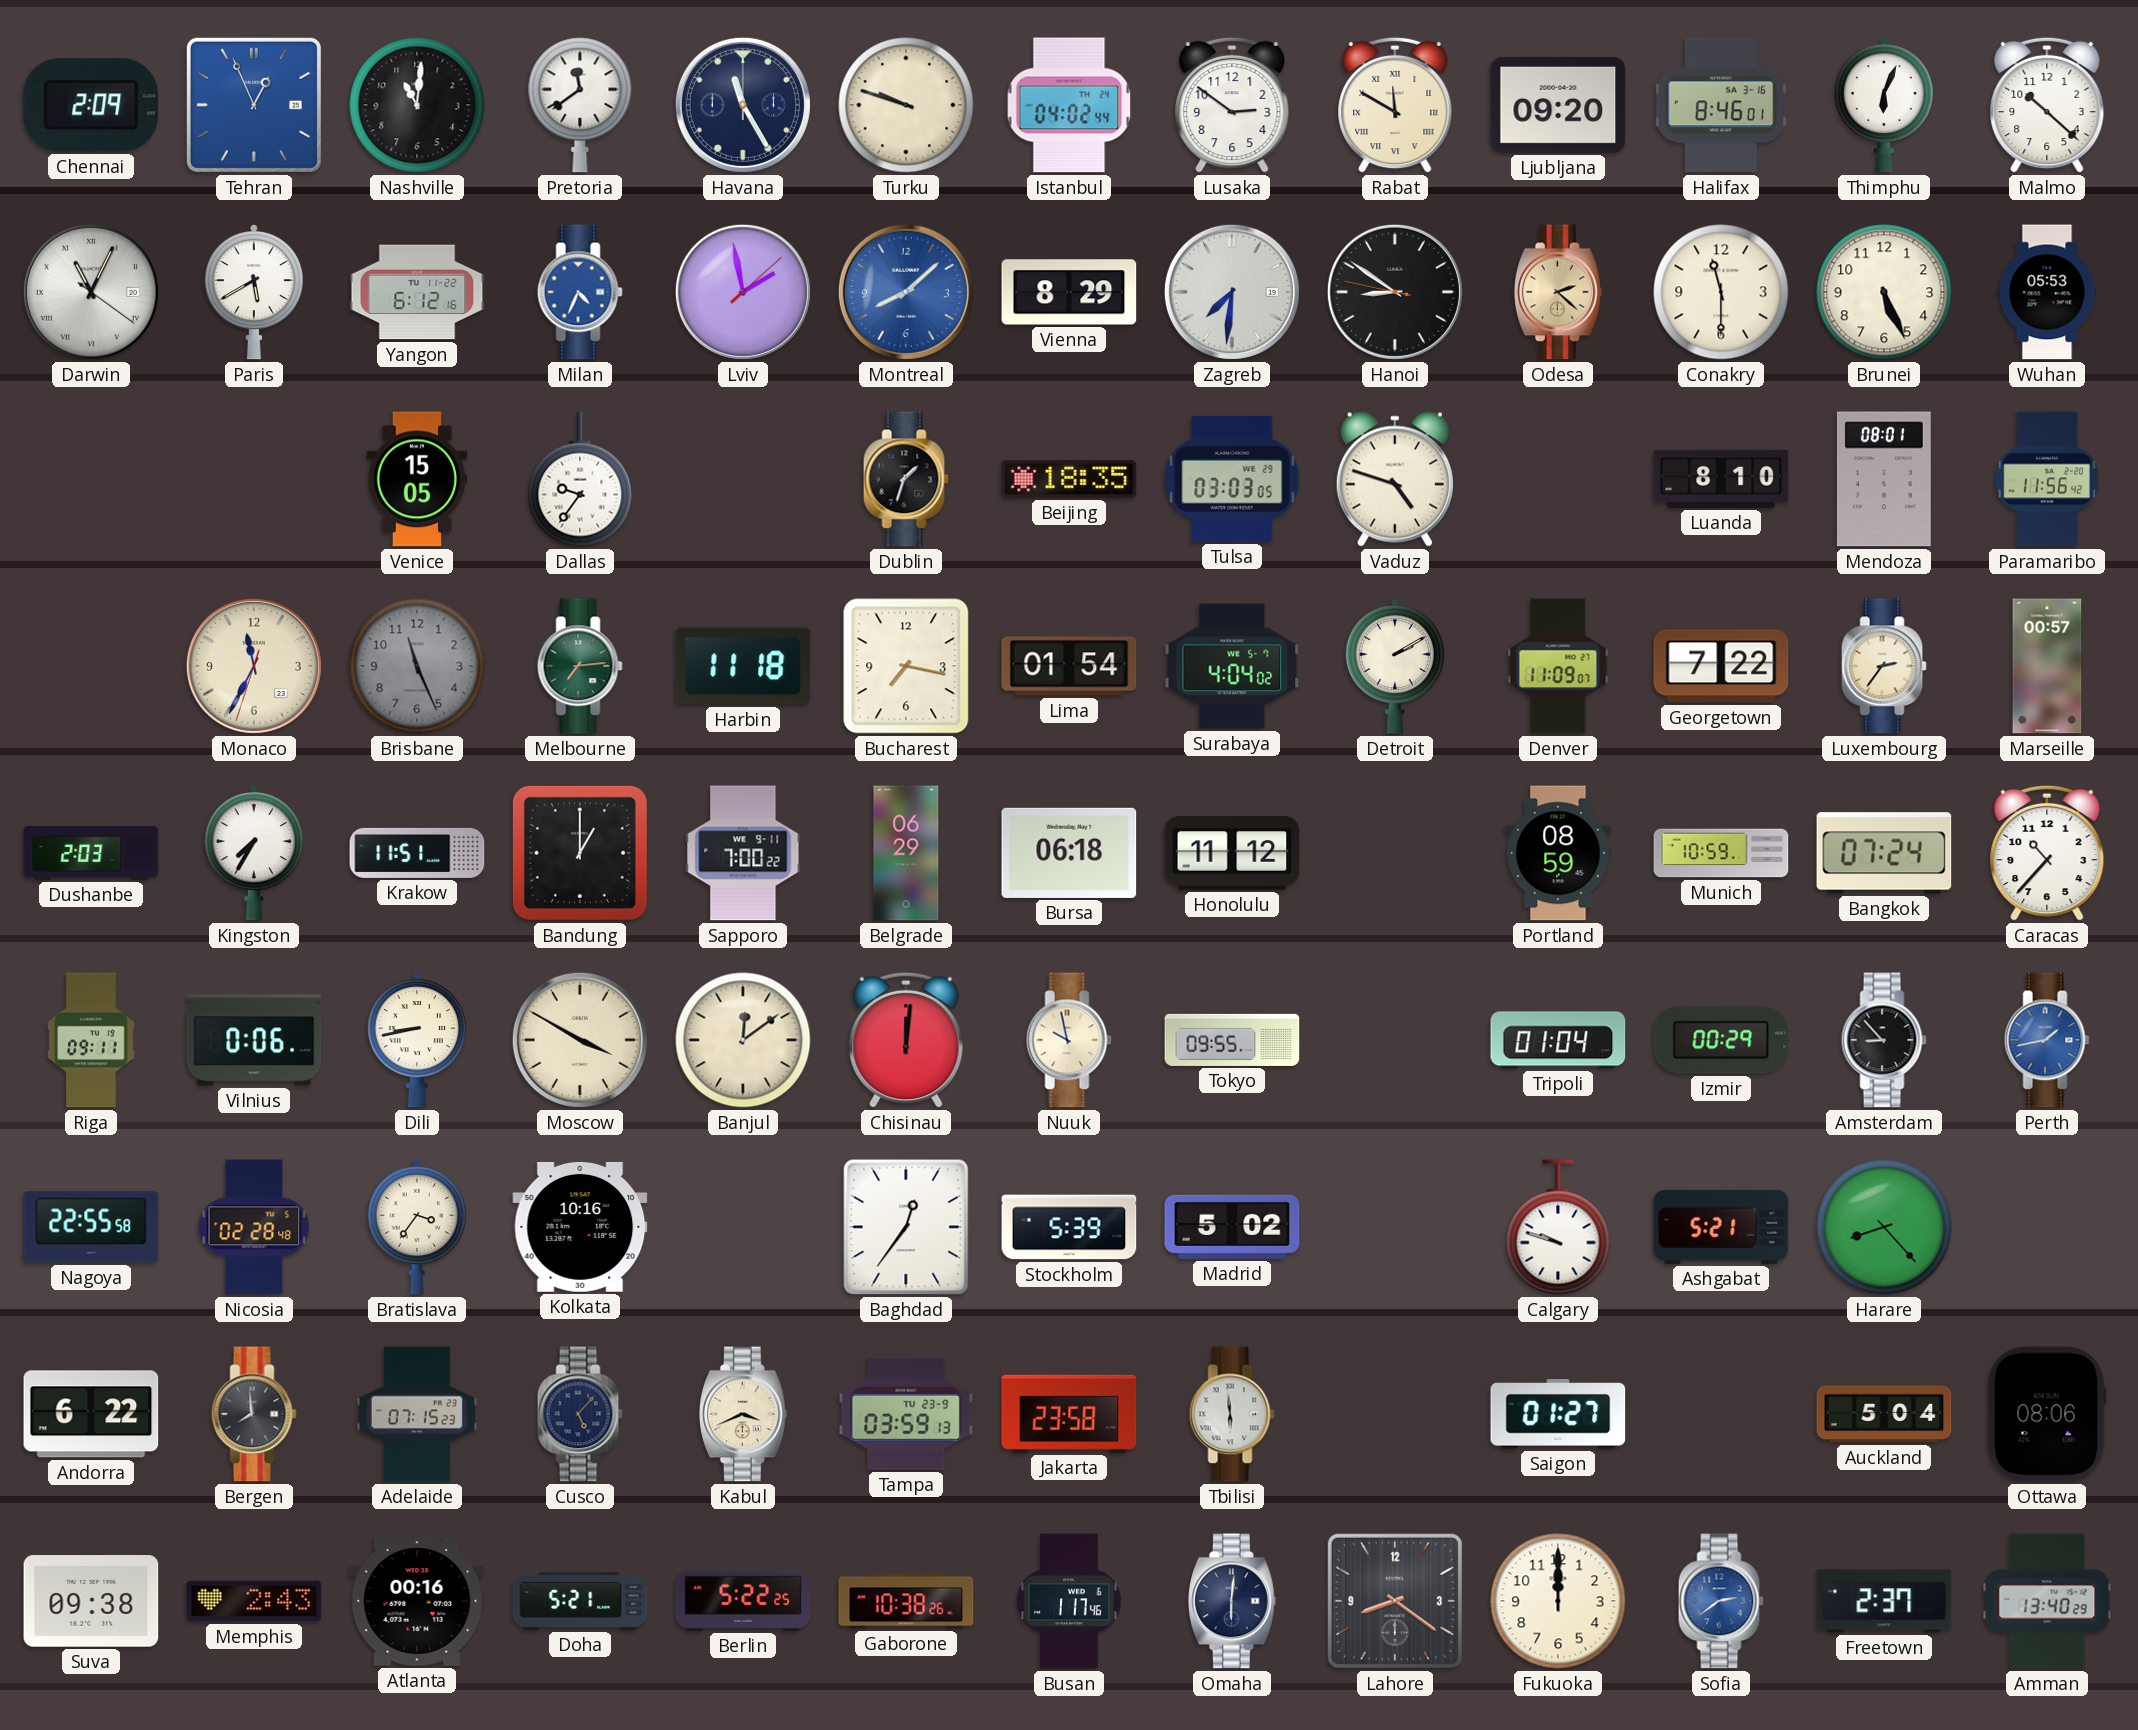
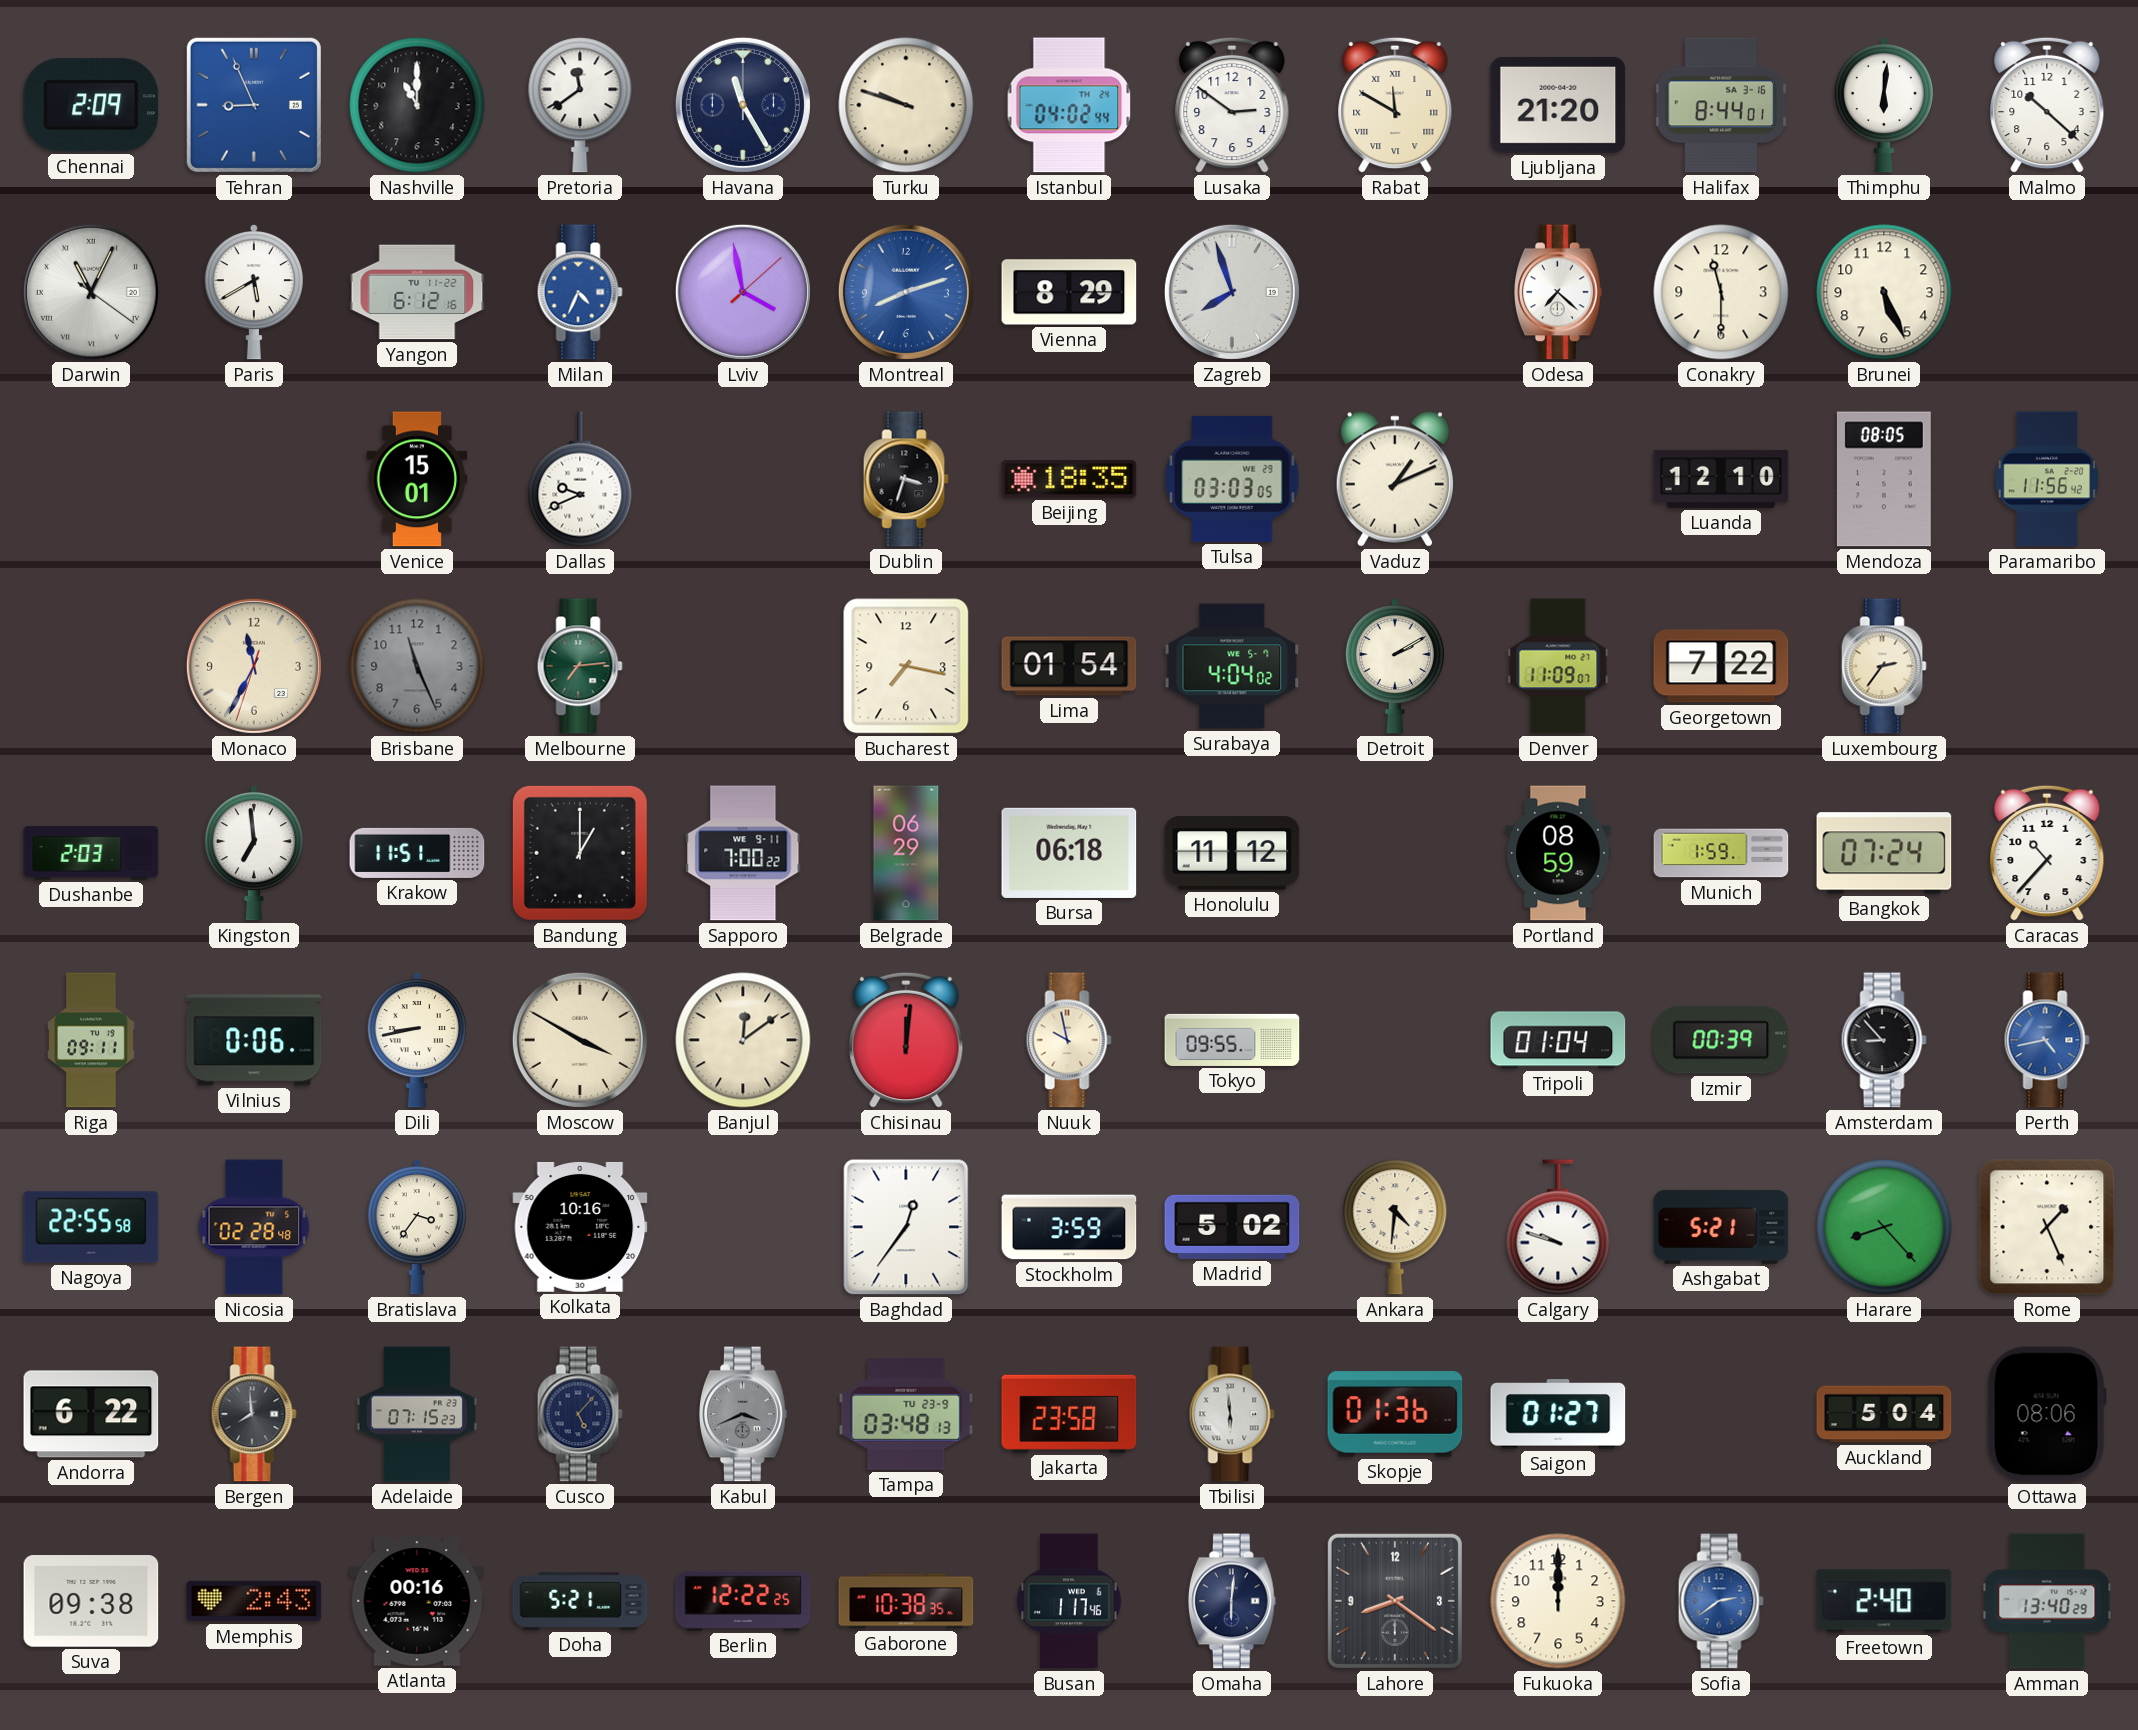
Tehran: 12:56 -> 8:56
Nashville: 11:01 -> 11:00
Ljubljana: 09:20 -> 21:20
Halifax: 8:46 -> 8:44
Thimphu: 6:04 -> 6:01
Lviv: 1:58 -> 3:58
Montreal: 8:08 -> 8:12
Zagreb: 7:31 -> 7:57
Hanoi: 8:50 -> none
Odesa: 2:22 -> 7:22
Odesa dial: champagne -> white
Wuhan: 05:53 -> none
Venice: 15:05 -> 15:01
Dallas: 9:36 -> 9:41
Dublin: 1:33 -> 3:33
Vaduz: 4:48 -> 1:11
Luanda: 8:10 -> 12:10
Mendoza: 08:01 -> 08:05
Harbin: 11:18 -> none
Marseille: 00:57 -> none
Kingston: 7:35 -> 6:59
Munich: 10:59 -> 1:59
Izmir: 00:29 -> 00:39
Perth: 1:43 -> 4:43
Stockholm: 5:39 -> 3:59
Ankara: none -> 4:31
Rome: none -> 1:26
Kabul dial: cream -> grey
Tampa: 03:59 -> 03:48
Skopje: none -> 01:36
Berlin: 5:22 -> 12:22
Gaborone: 10:38:26 -> 10:38:35
Freetown: 2:37 -> 2:40
